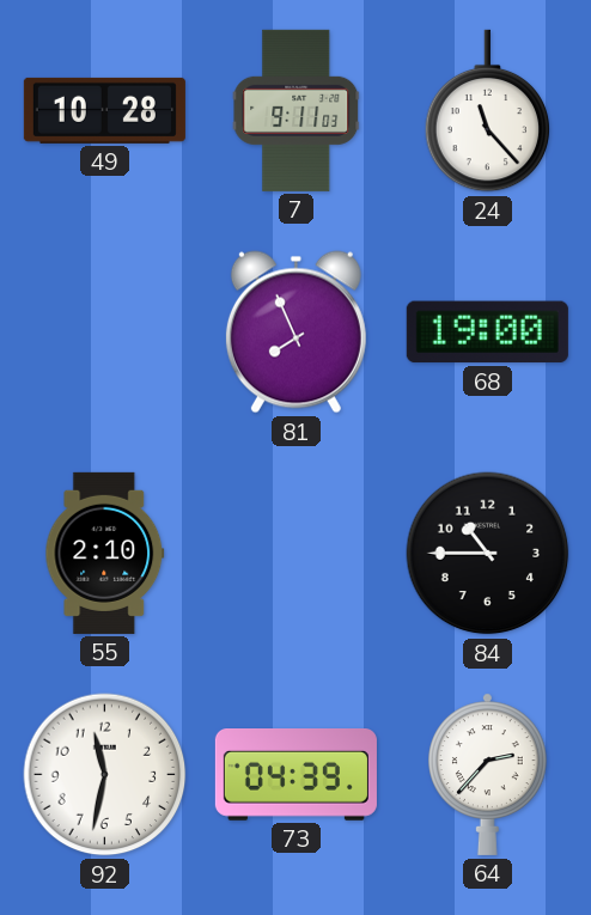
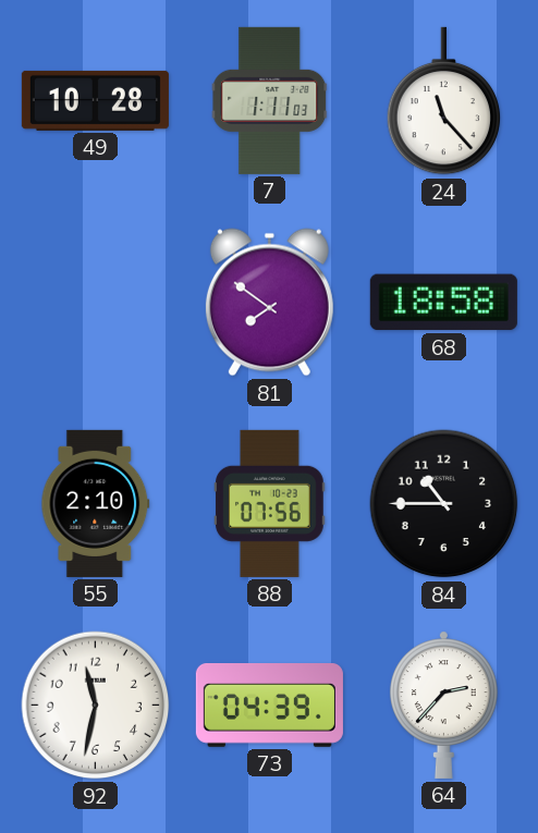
7: 9:11 -> 1:11
81: 7:56 -> 7:51
68: 19:00 -> 18:58
88: none -> 07:56
